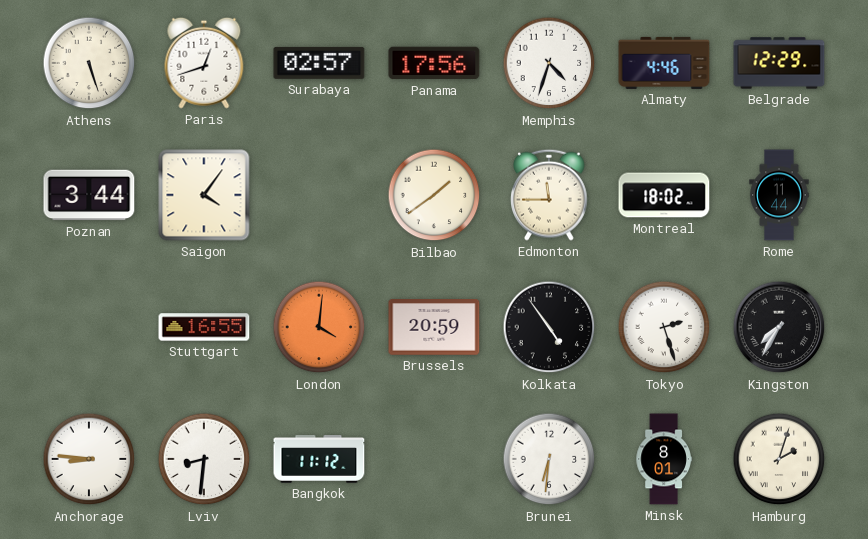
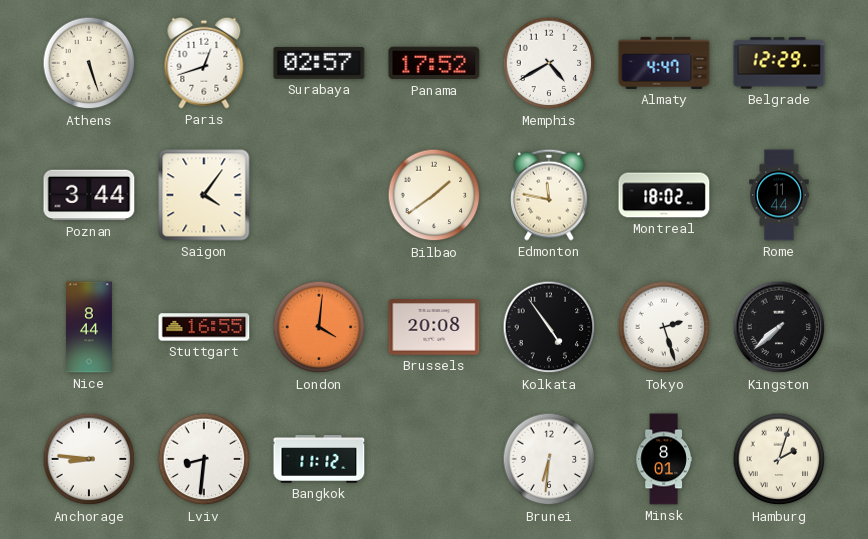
Panama: 17:56 -> 17:52
Memphis: 4:33 -> 4:40
Almaty: 4:46 -> 4:47
Edmonton: 11:45 -> 11:47
Nice: none -> 8:44
Brussels: 20:59 -> 20:08
Kingston: 7:35 -> 7:38
